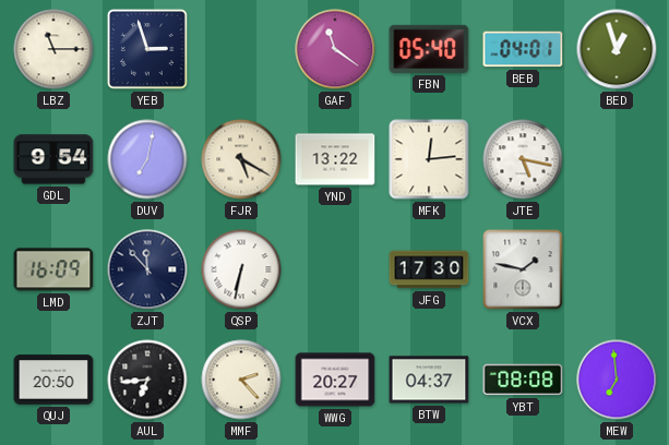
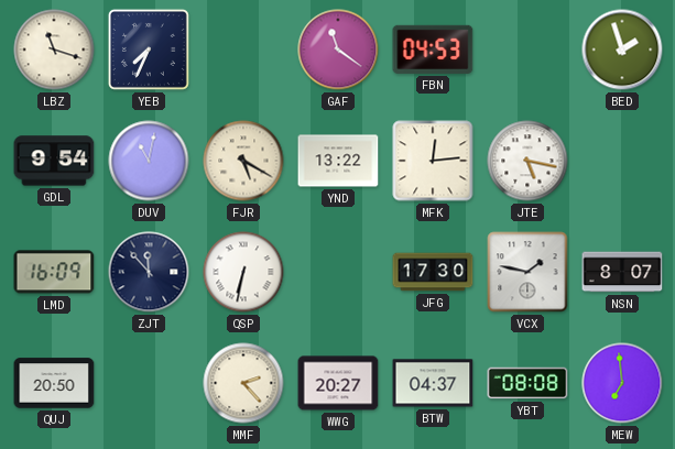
LBZ: 11:15 -> 11:18
YEB: 2:57 -> 7:34
FBN: 05:40 -> 04:53
BEB: 04:01 -> none
BED: 12:57 -> 1:57
DUV: 7:02 -> 11:02
NSN: none -> 8:07
AUL: 6:44 -> none
